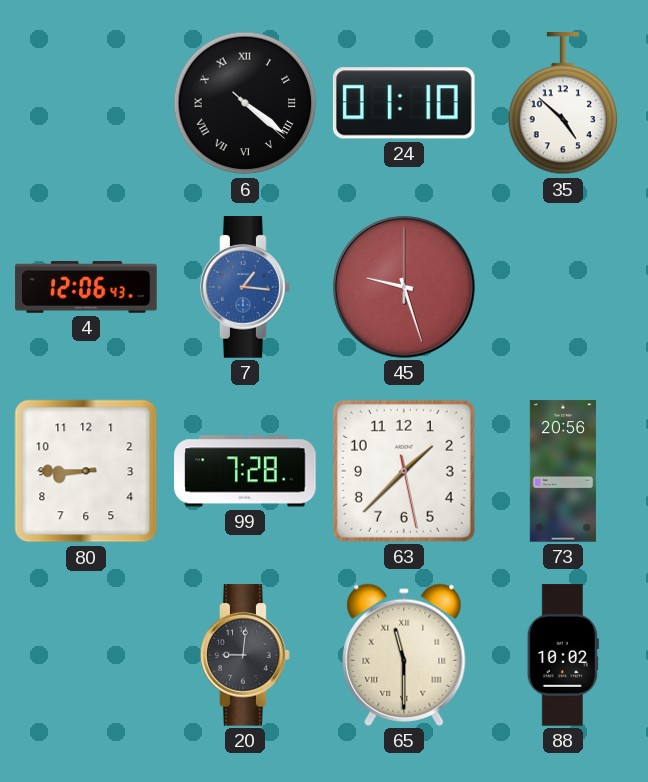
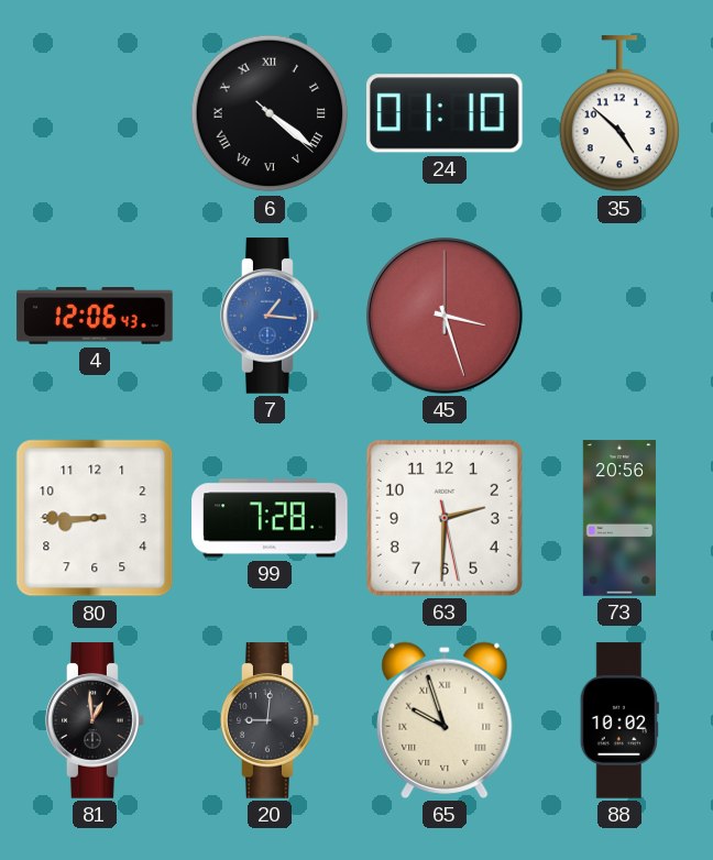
45: 9:27 -> 3:27
63: 1:37 -> 2:30
81: none -> 12:59
65: 11:30 -> 9:57
